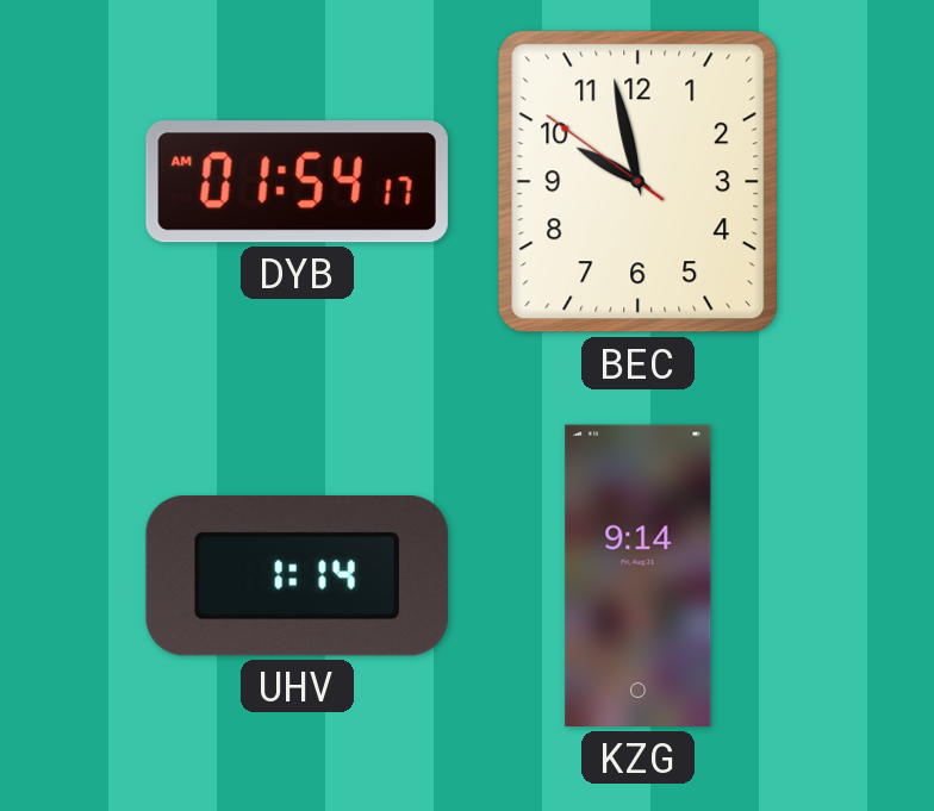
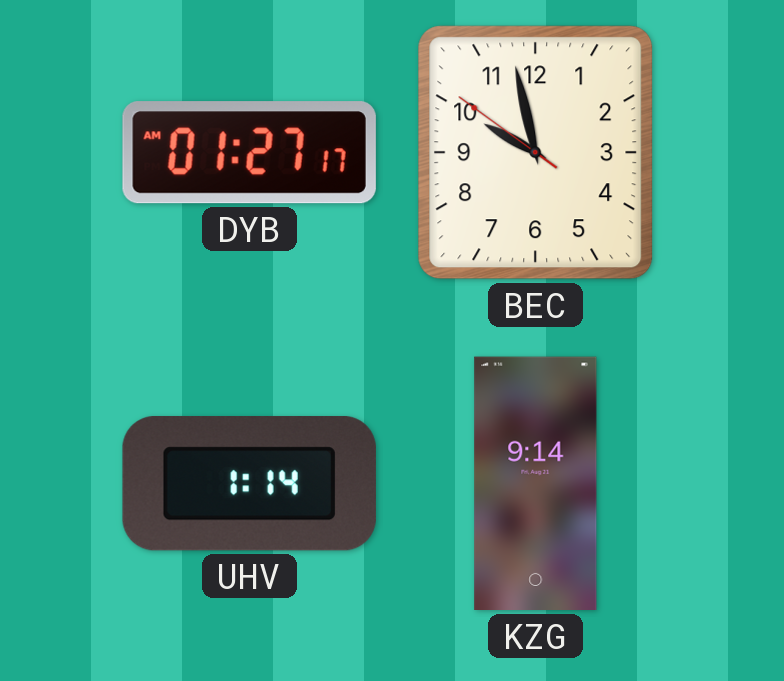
DYB: 01:54 -> 01:27
